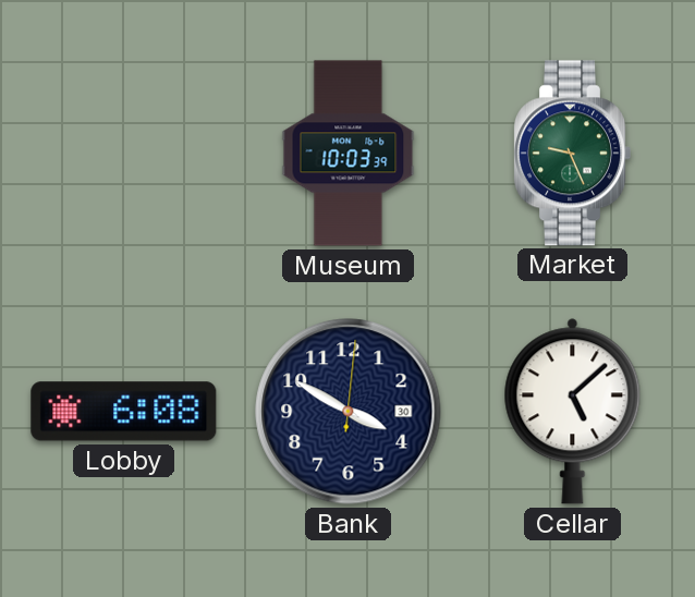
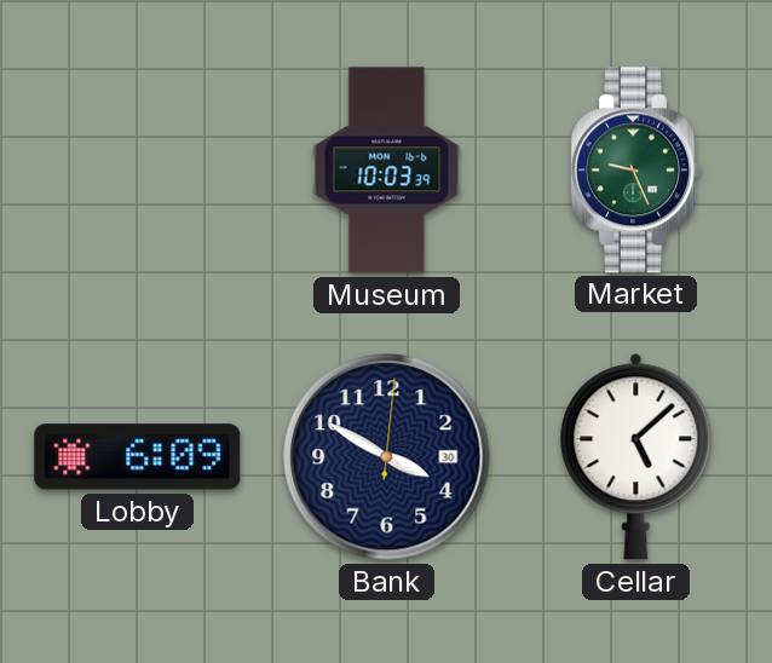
Lobby: 6:08 -> 6:09
